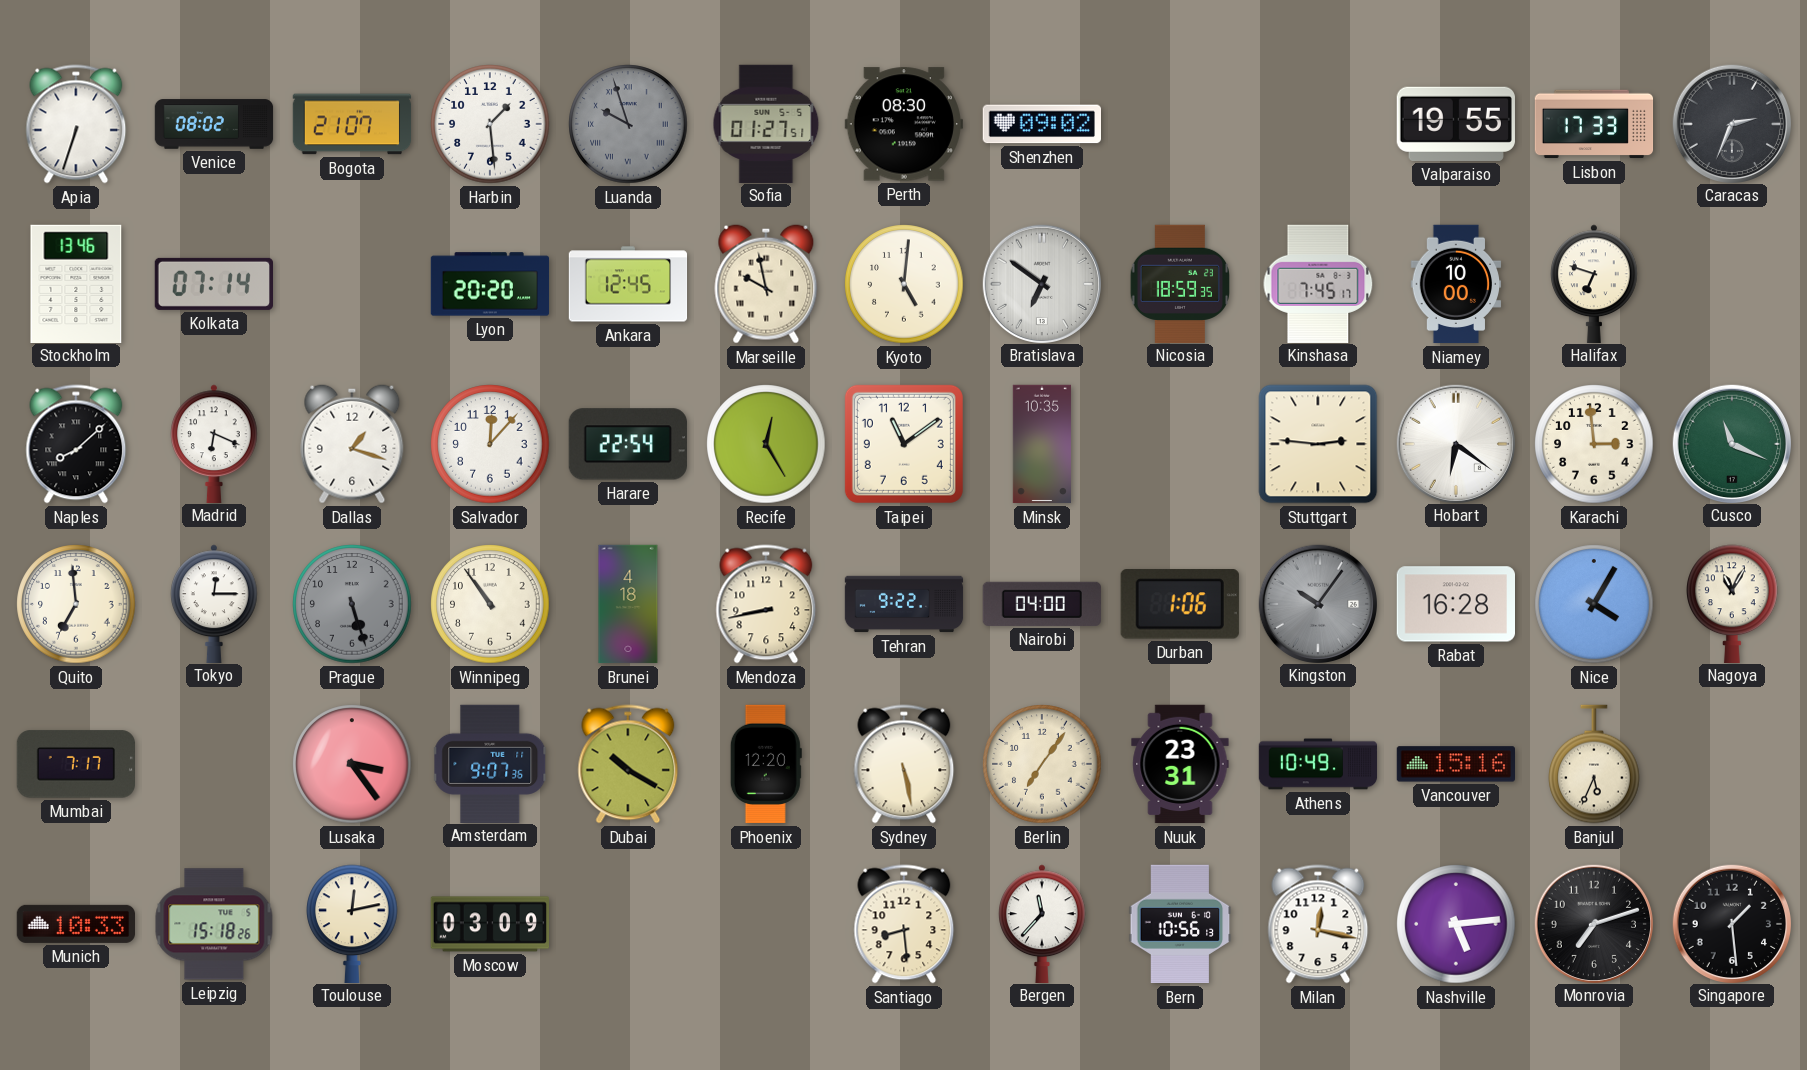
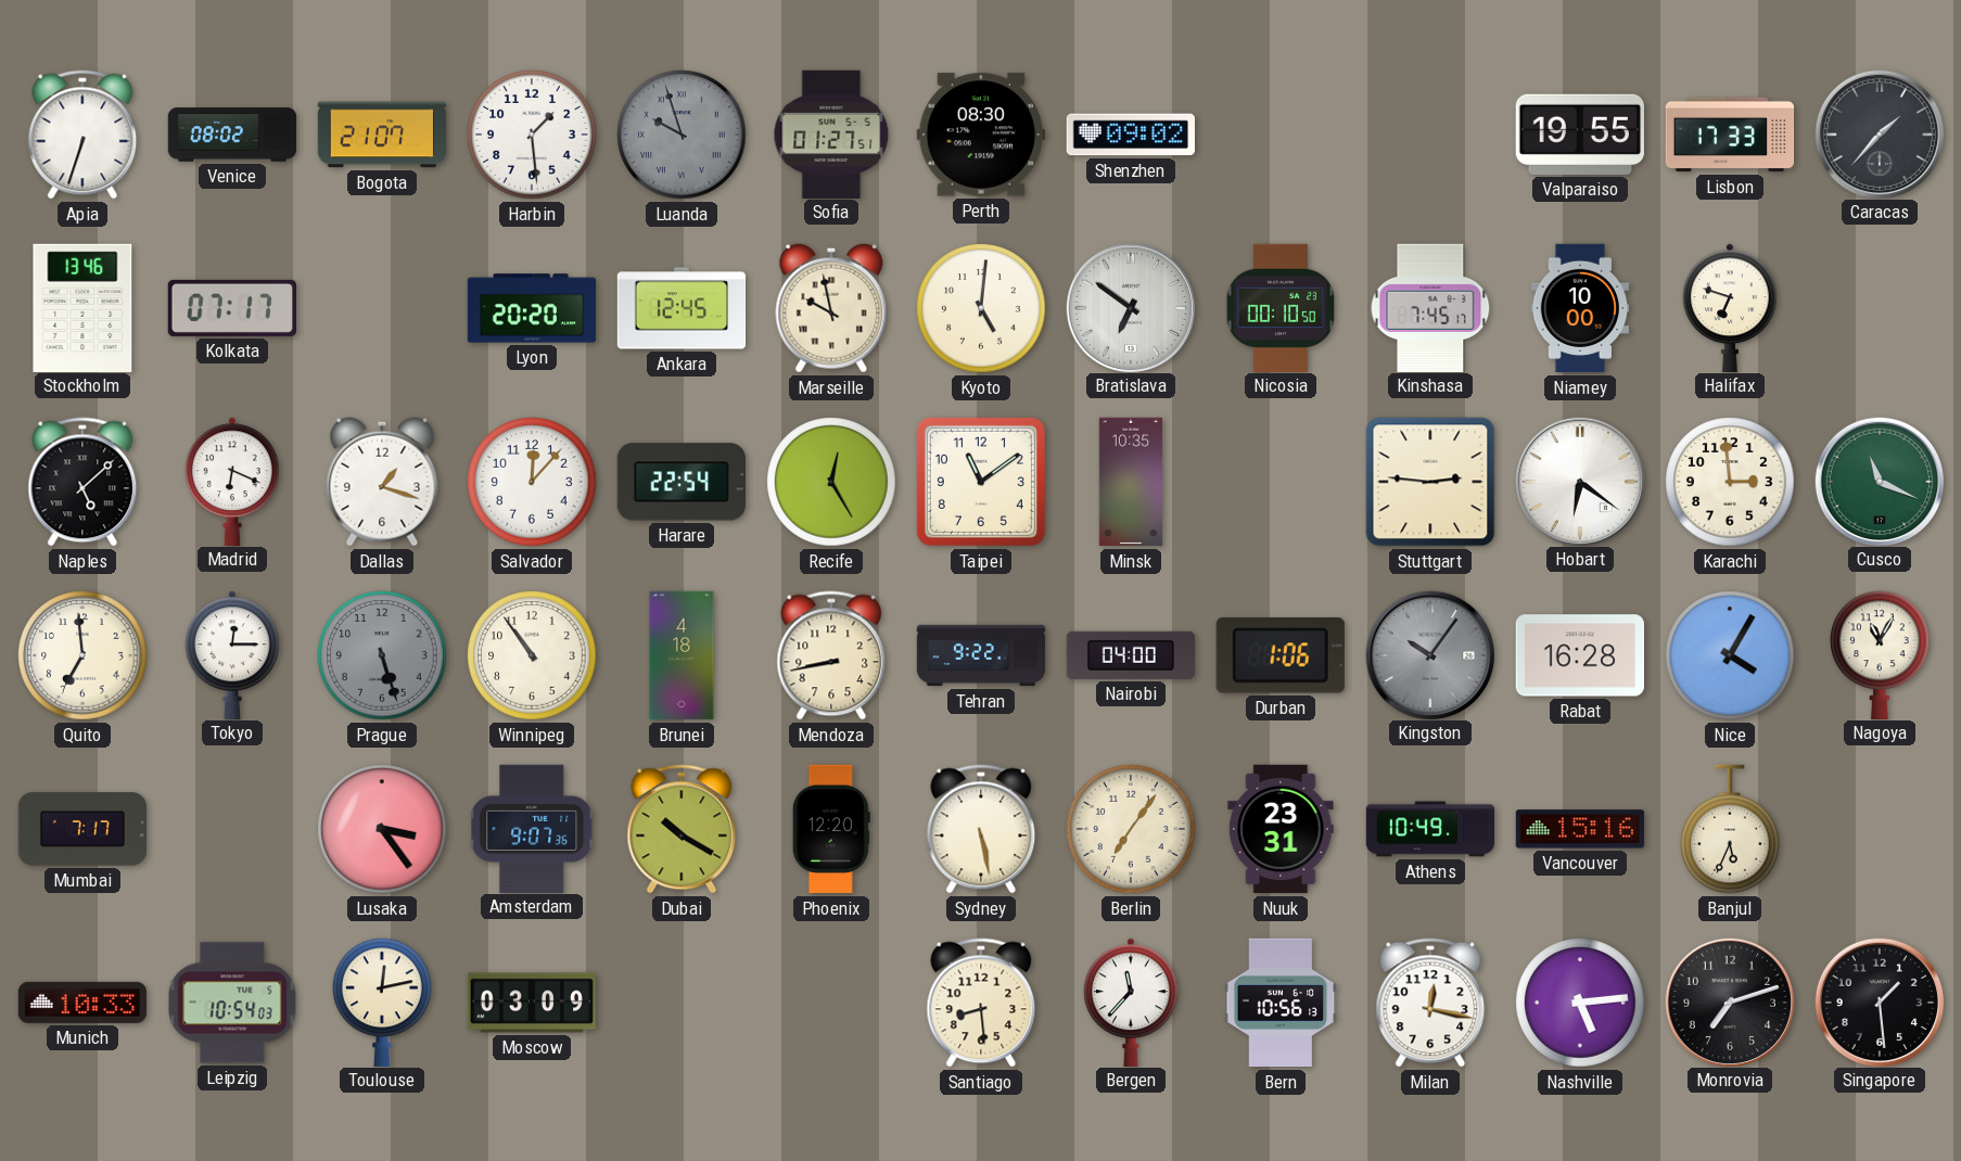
Caracas: 2:34 -> 1:37
Kolkata: 07:14 -> 07:17
Nicosia: 18:59 -> 00:10
Naples: 8:08 -> 5:08
Leipzig: 15:18 -> 10:54
